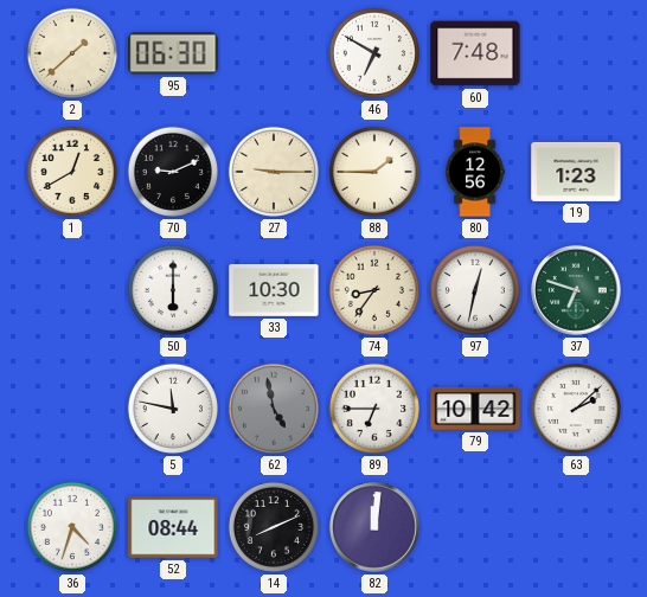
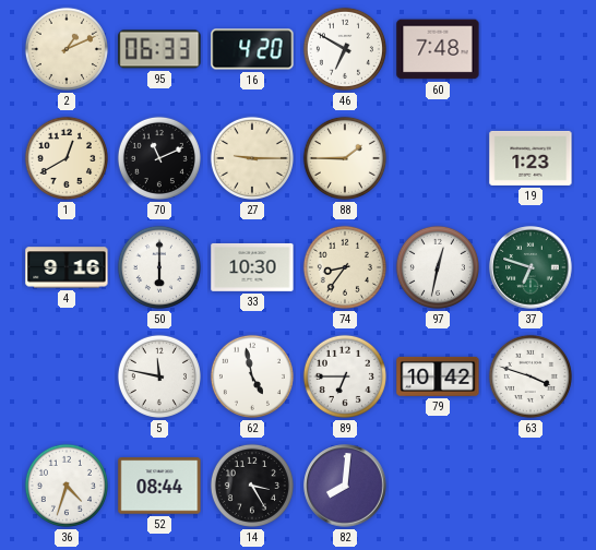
2: 1:38 -> 1:11
95: 06:30 -> 06:33
16: none -> 4:20
70: 9:11 -> 11:11
80: 12:56 -> none
4: none -> 9:16
62 dial: grey -> white
63: 2:08 -> 3:48
14: 8:11 -> 3:25
82: 12:01 -> 8:01
